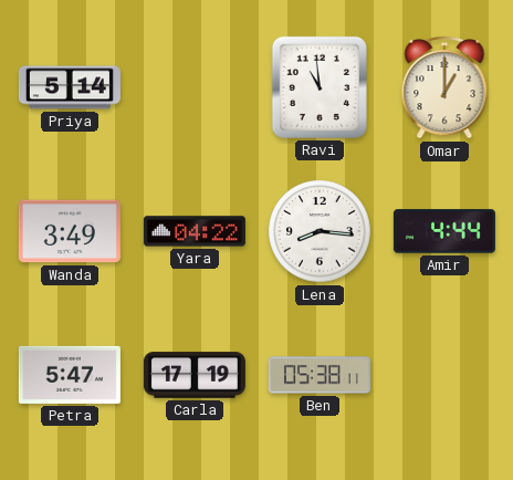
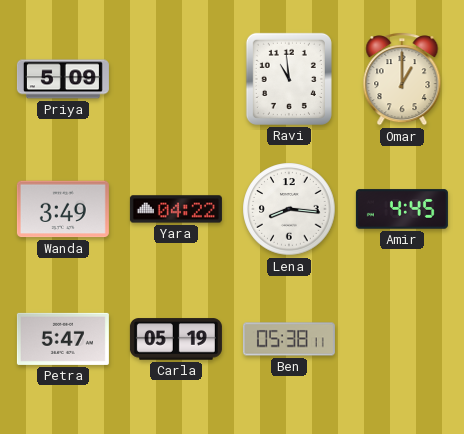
Priya: 5:14 -> 5:09
Amir: 4:44 -> 4:45
Carla: 17:19 -> 05:19
